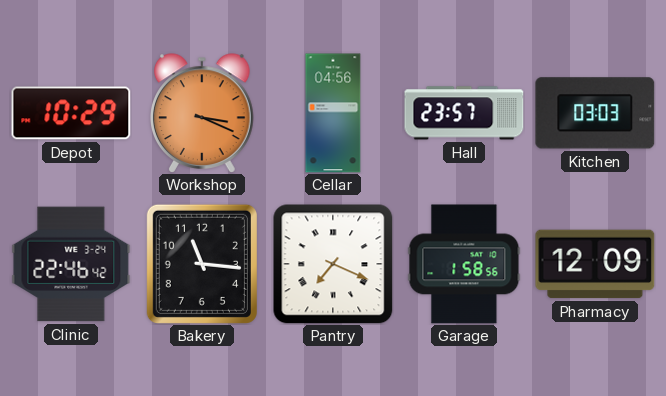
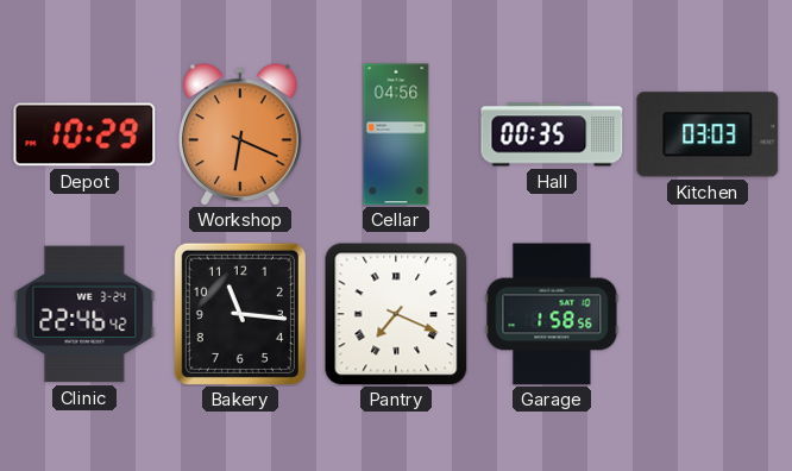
Workshop: 3:19 -> 6:19
Hall: 23:57 -> 00:35
Pharmacy: 12:09 -> none
